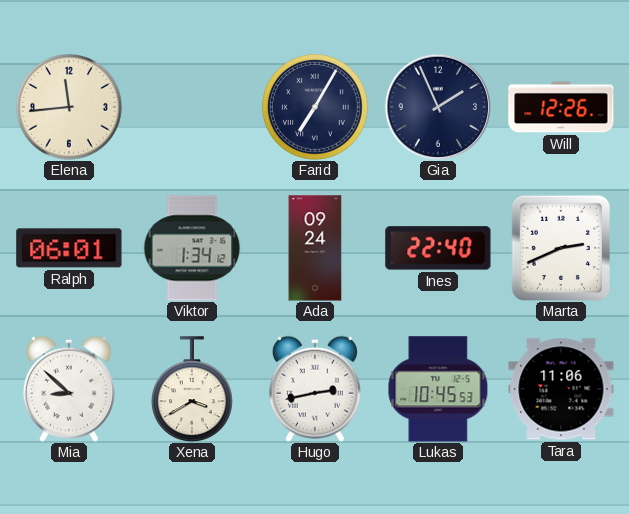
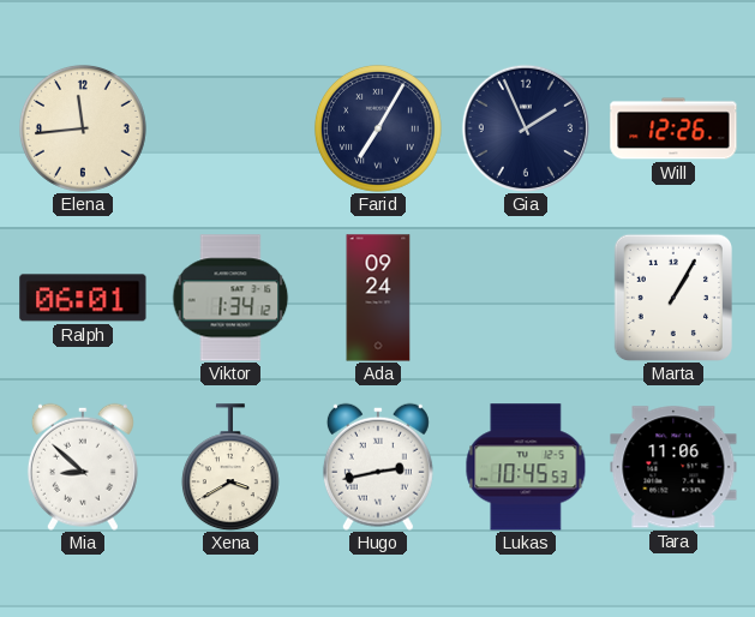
Ines: 22:40 -> none
Marta: 2:41 -> 1:05
